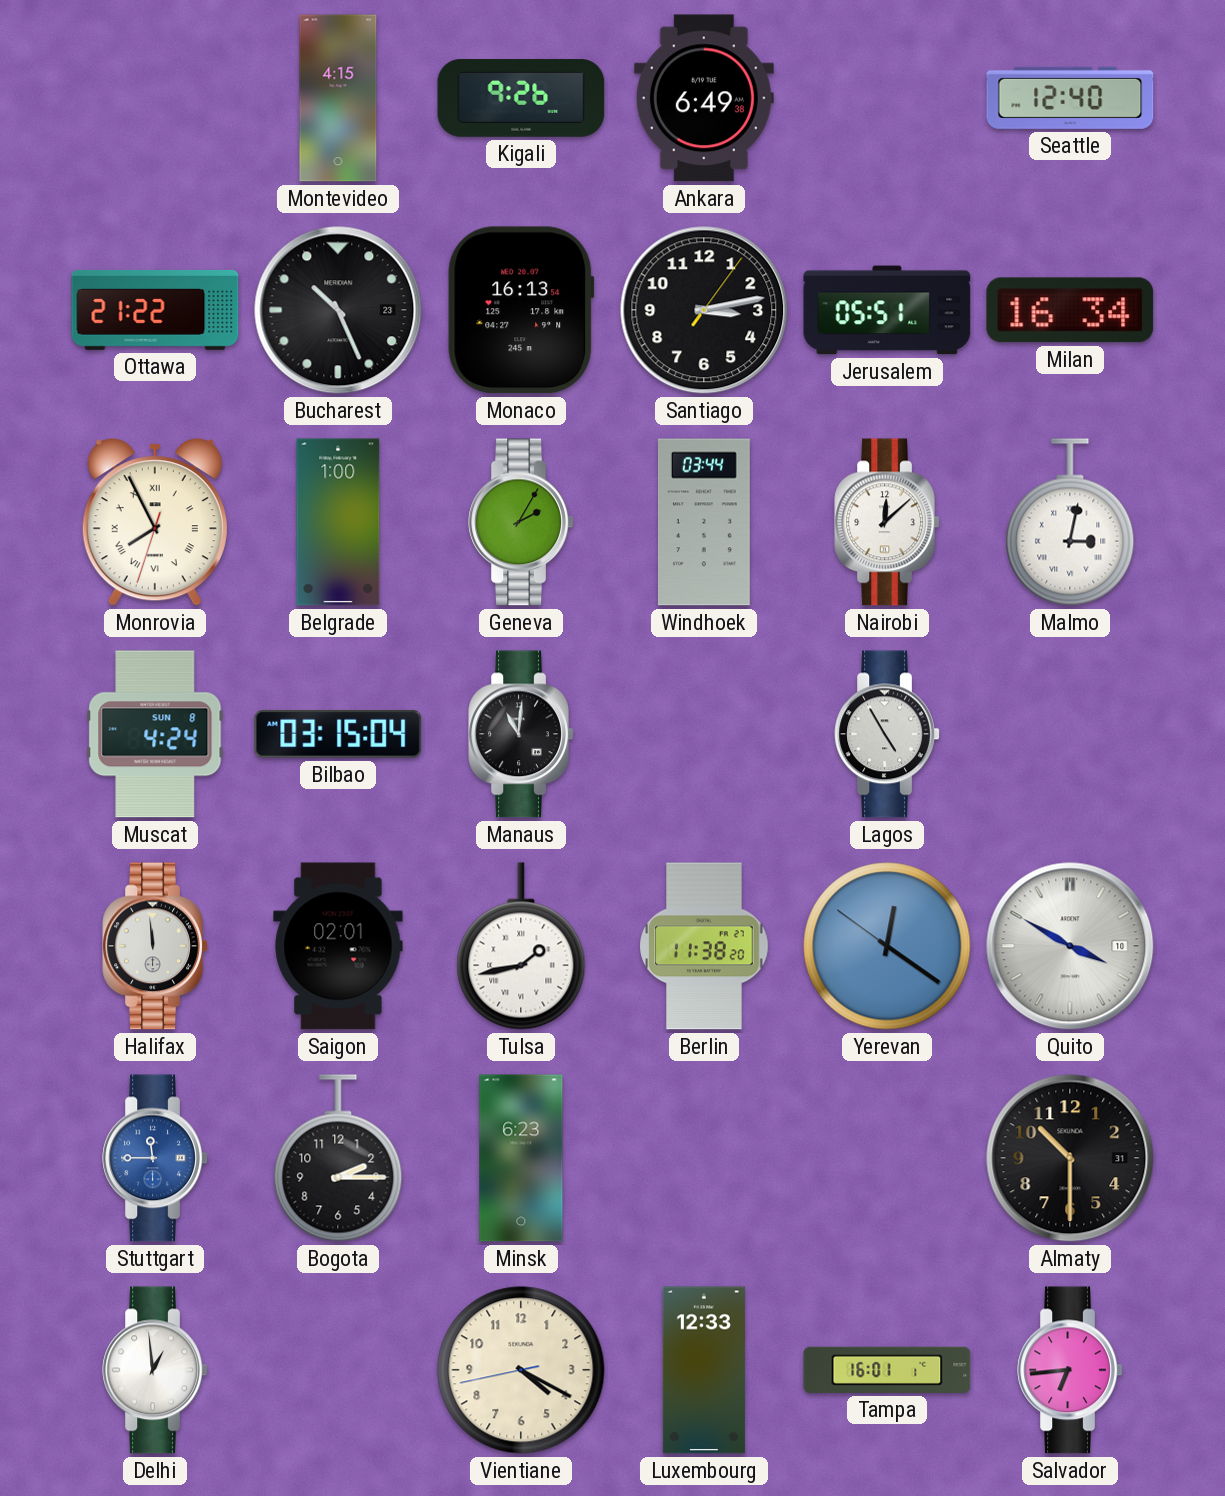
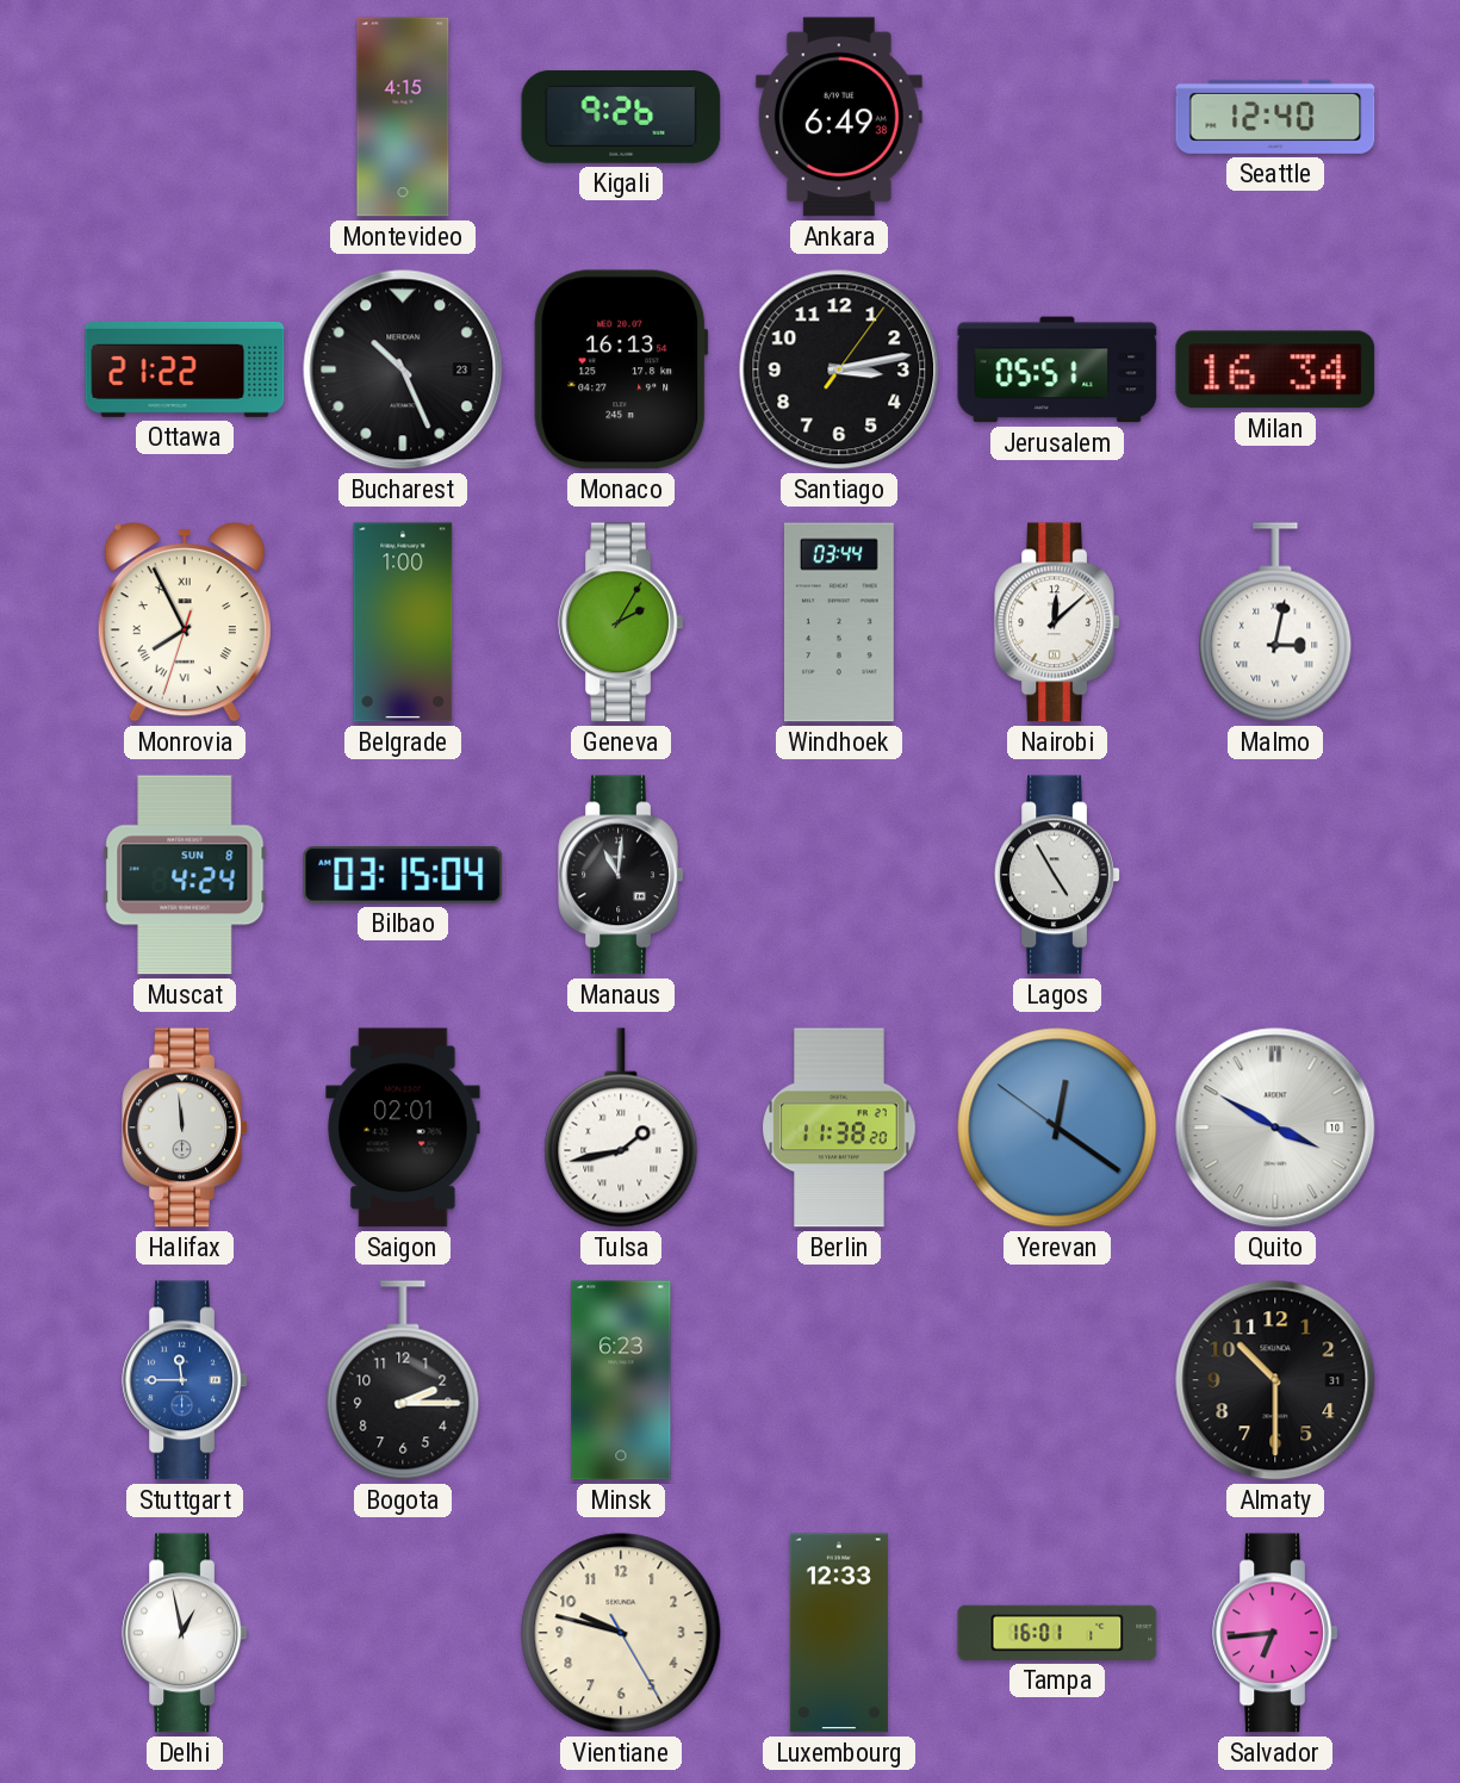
Delhi: 12:59 -> 12:58
Vientiane: 4:19 -> 9:47
